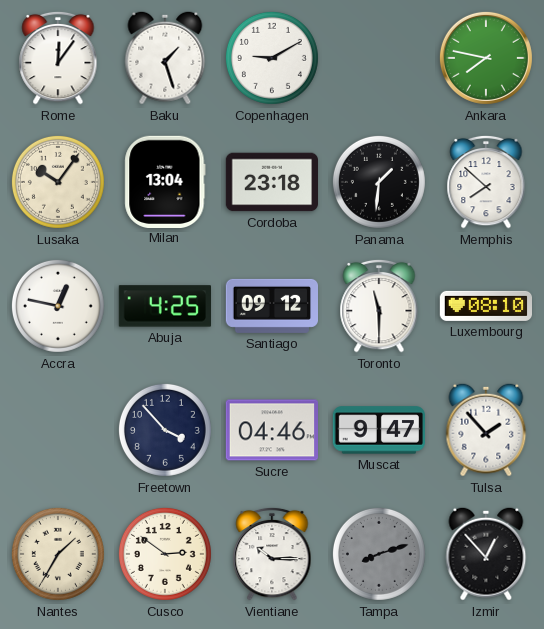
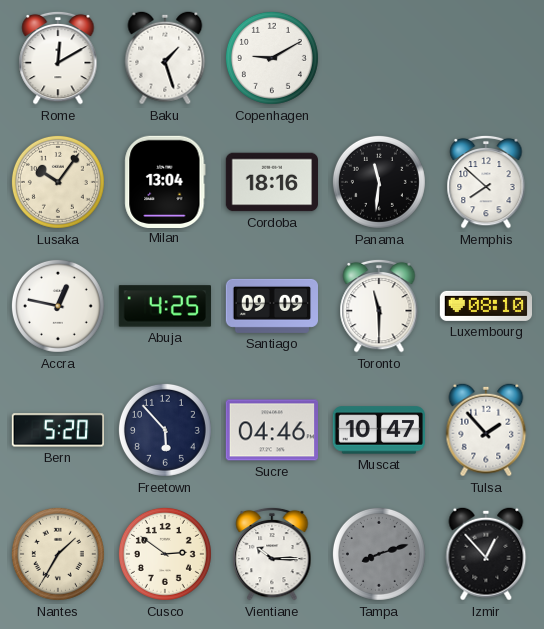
Rome: 12:06 -> 12:10
Ankara: 7:47 -> none
Cordoba: 23:18 -> 18:16
Panama: 1:31 -> 11:31
Santiago: 09:12 -> 09:09
Bern: none -> 5:20
Freetown: 3:53 -> 5:53
Muscat: 9:47 -> 10:47
